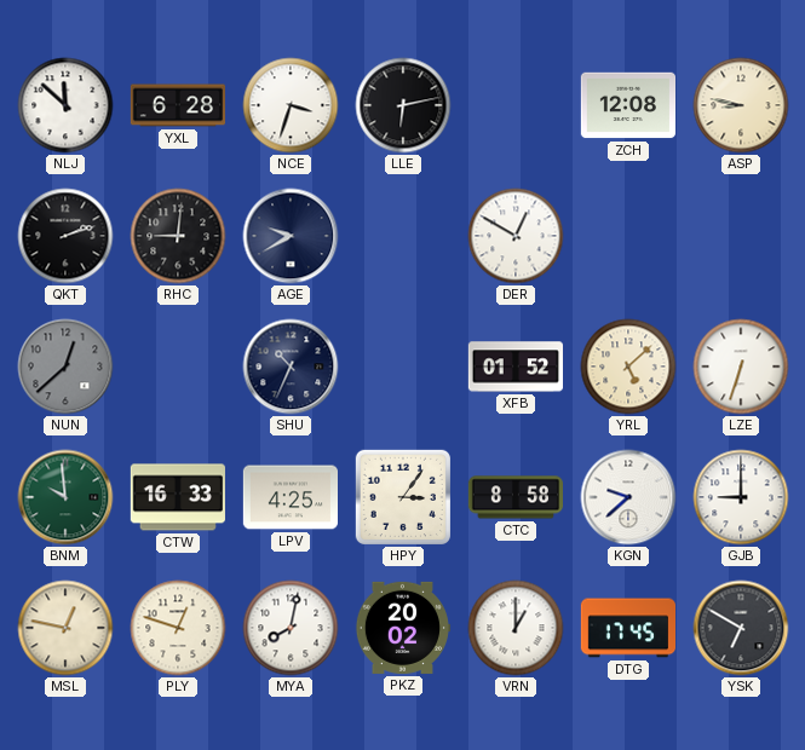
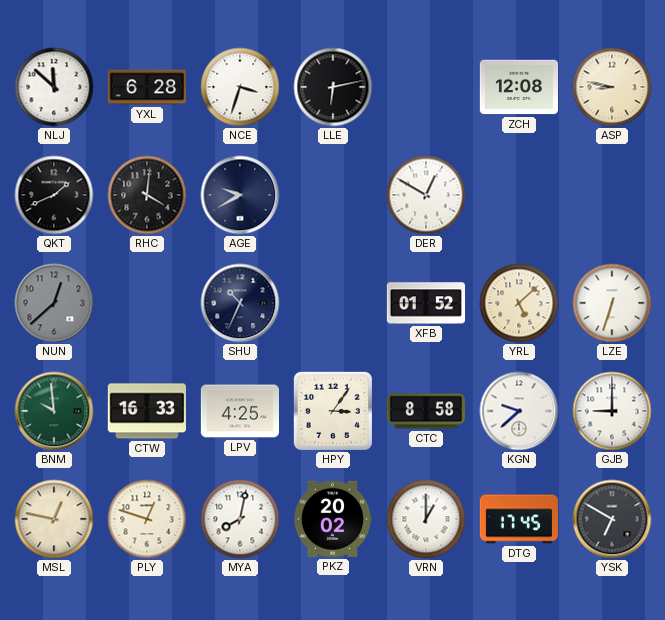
QKT: 2:12 -> 1:41
RHC: 9:01 -> 4:01
